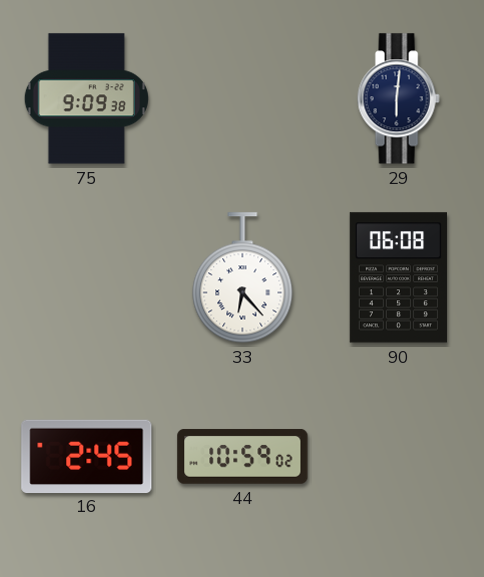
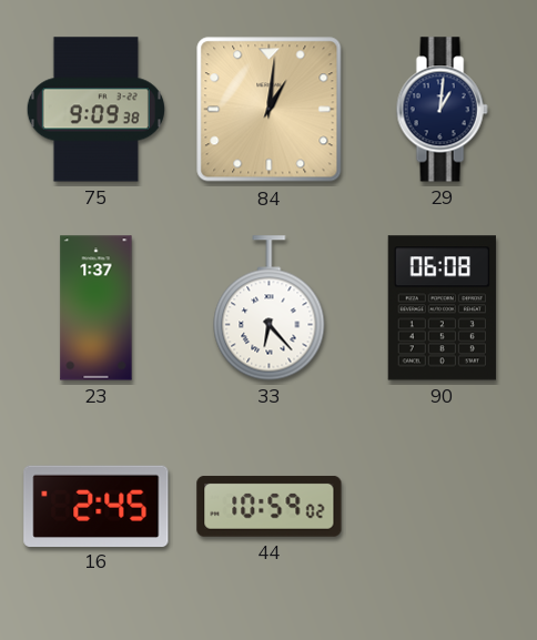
84: none -> 1:01
29: 6:01 -> 1:01
23: none -> 1:37
